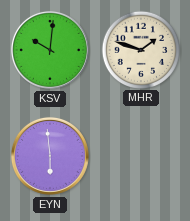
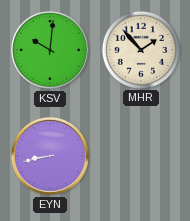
MHR: 1:48 -> 1:53
EYN: 5:59 -> 8:43
